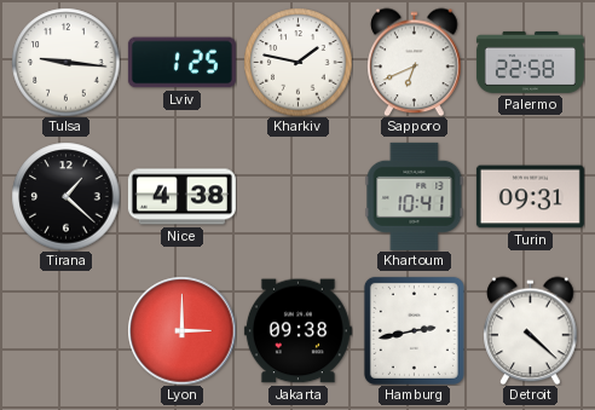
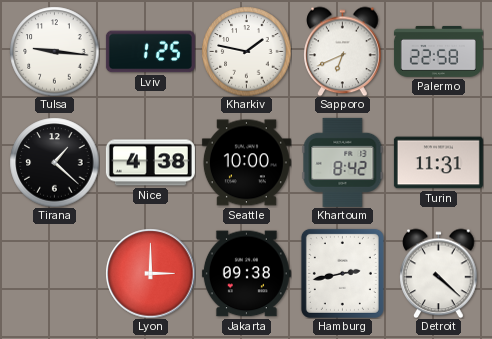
Seattle: none -> 10:00
Khartoum: 10:41 -> 8:42
Turin: 09:31 -> 11:31
